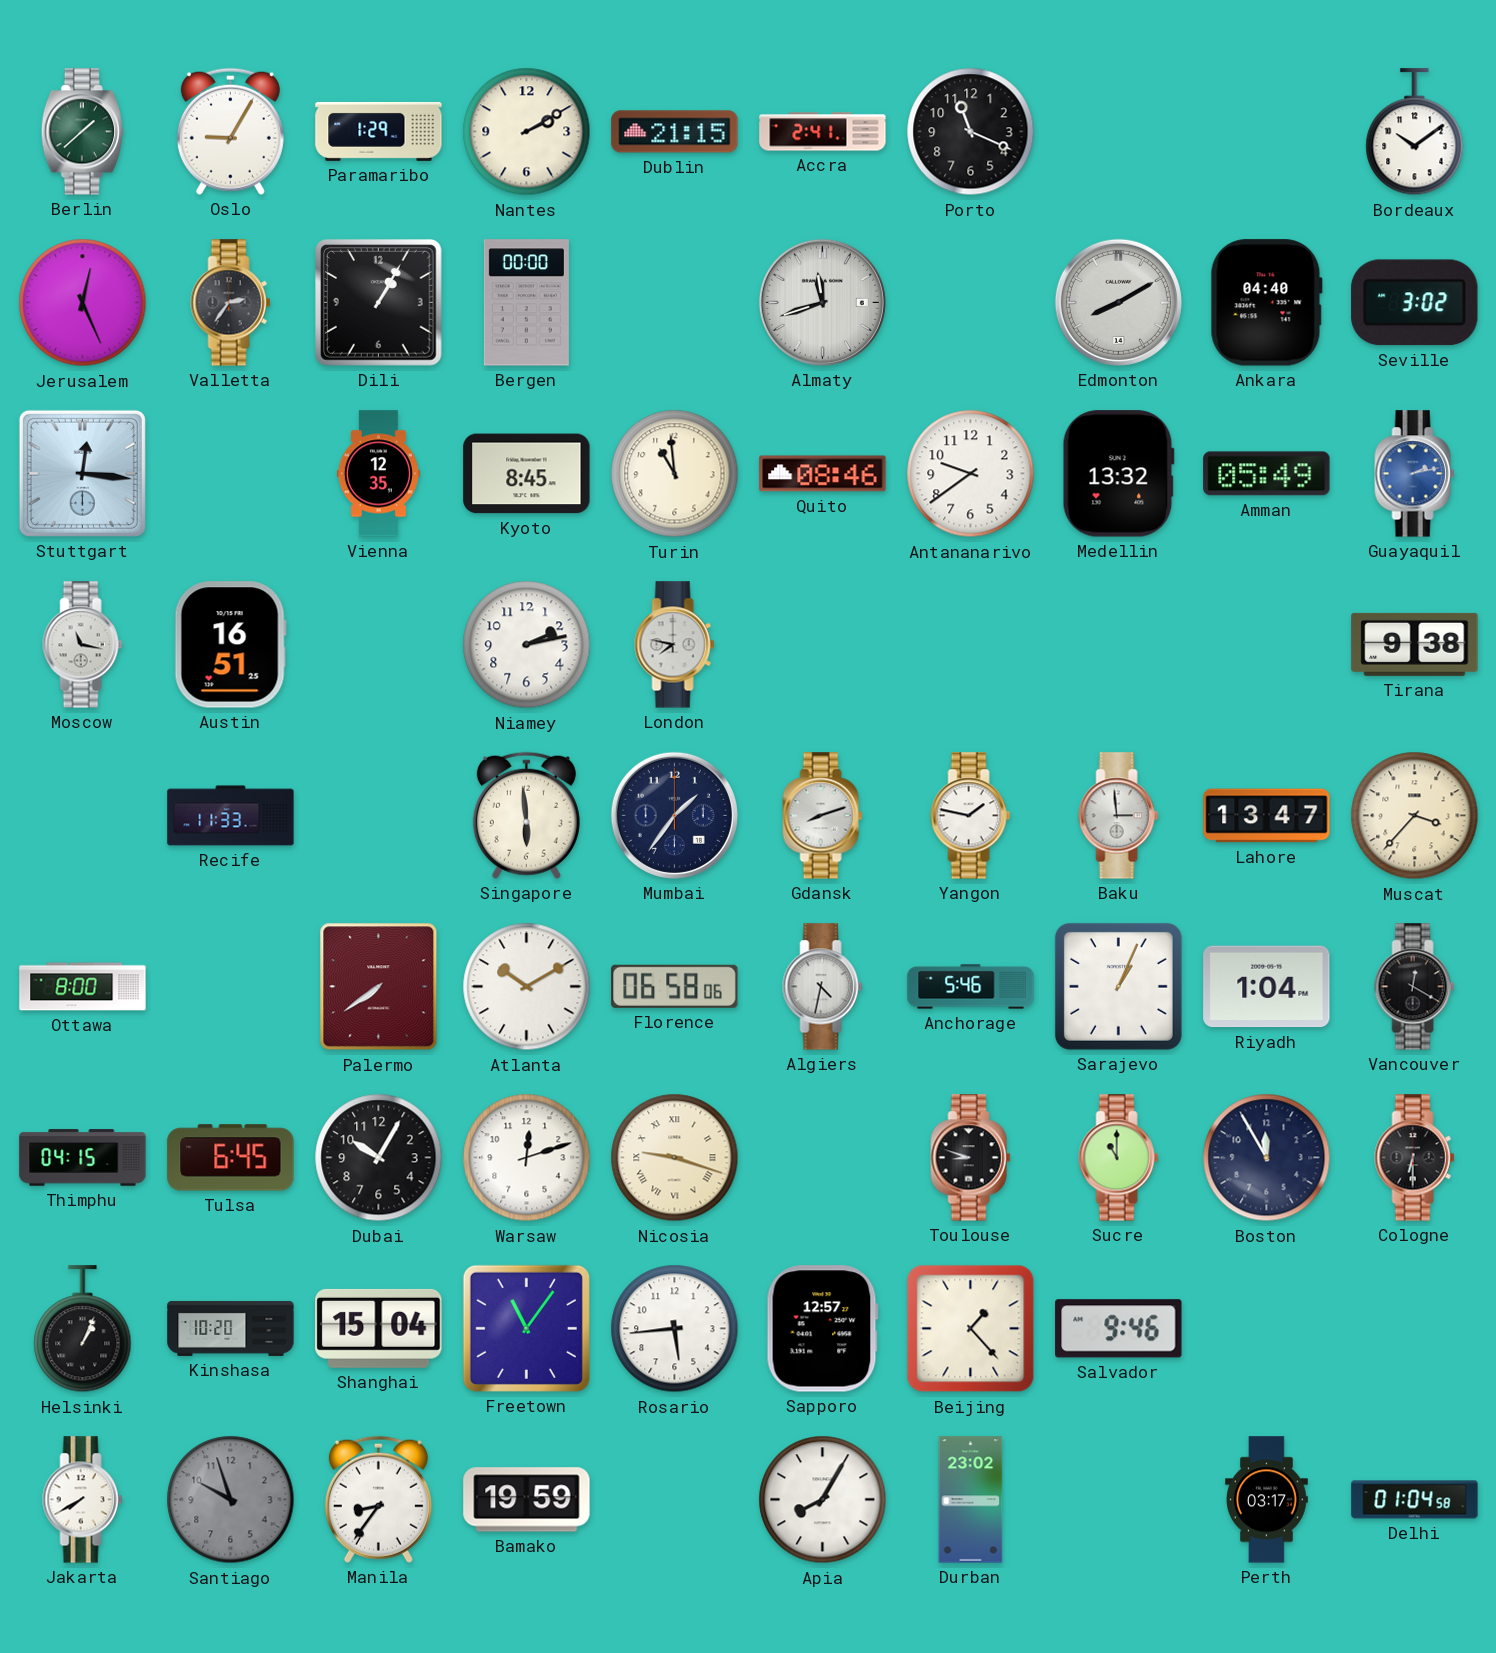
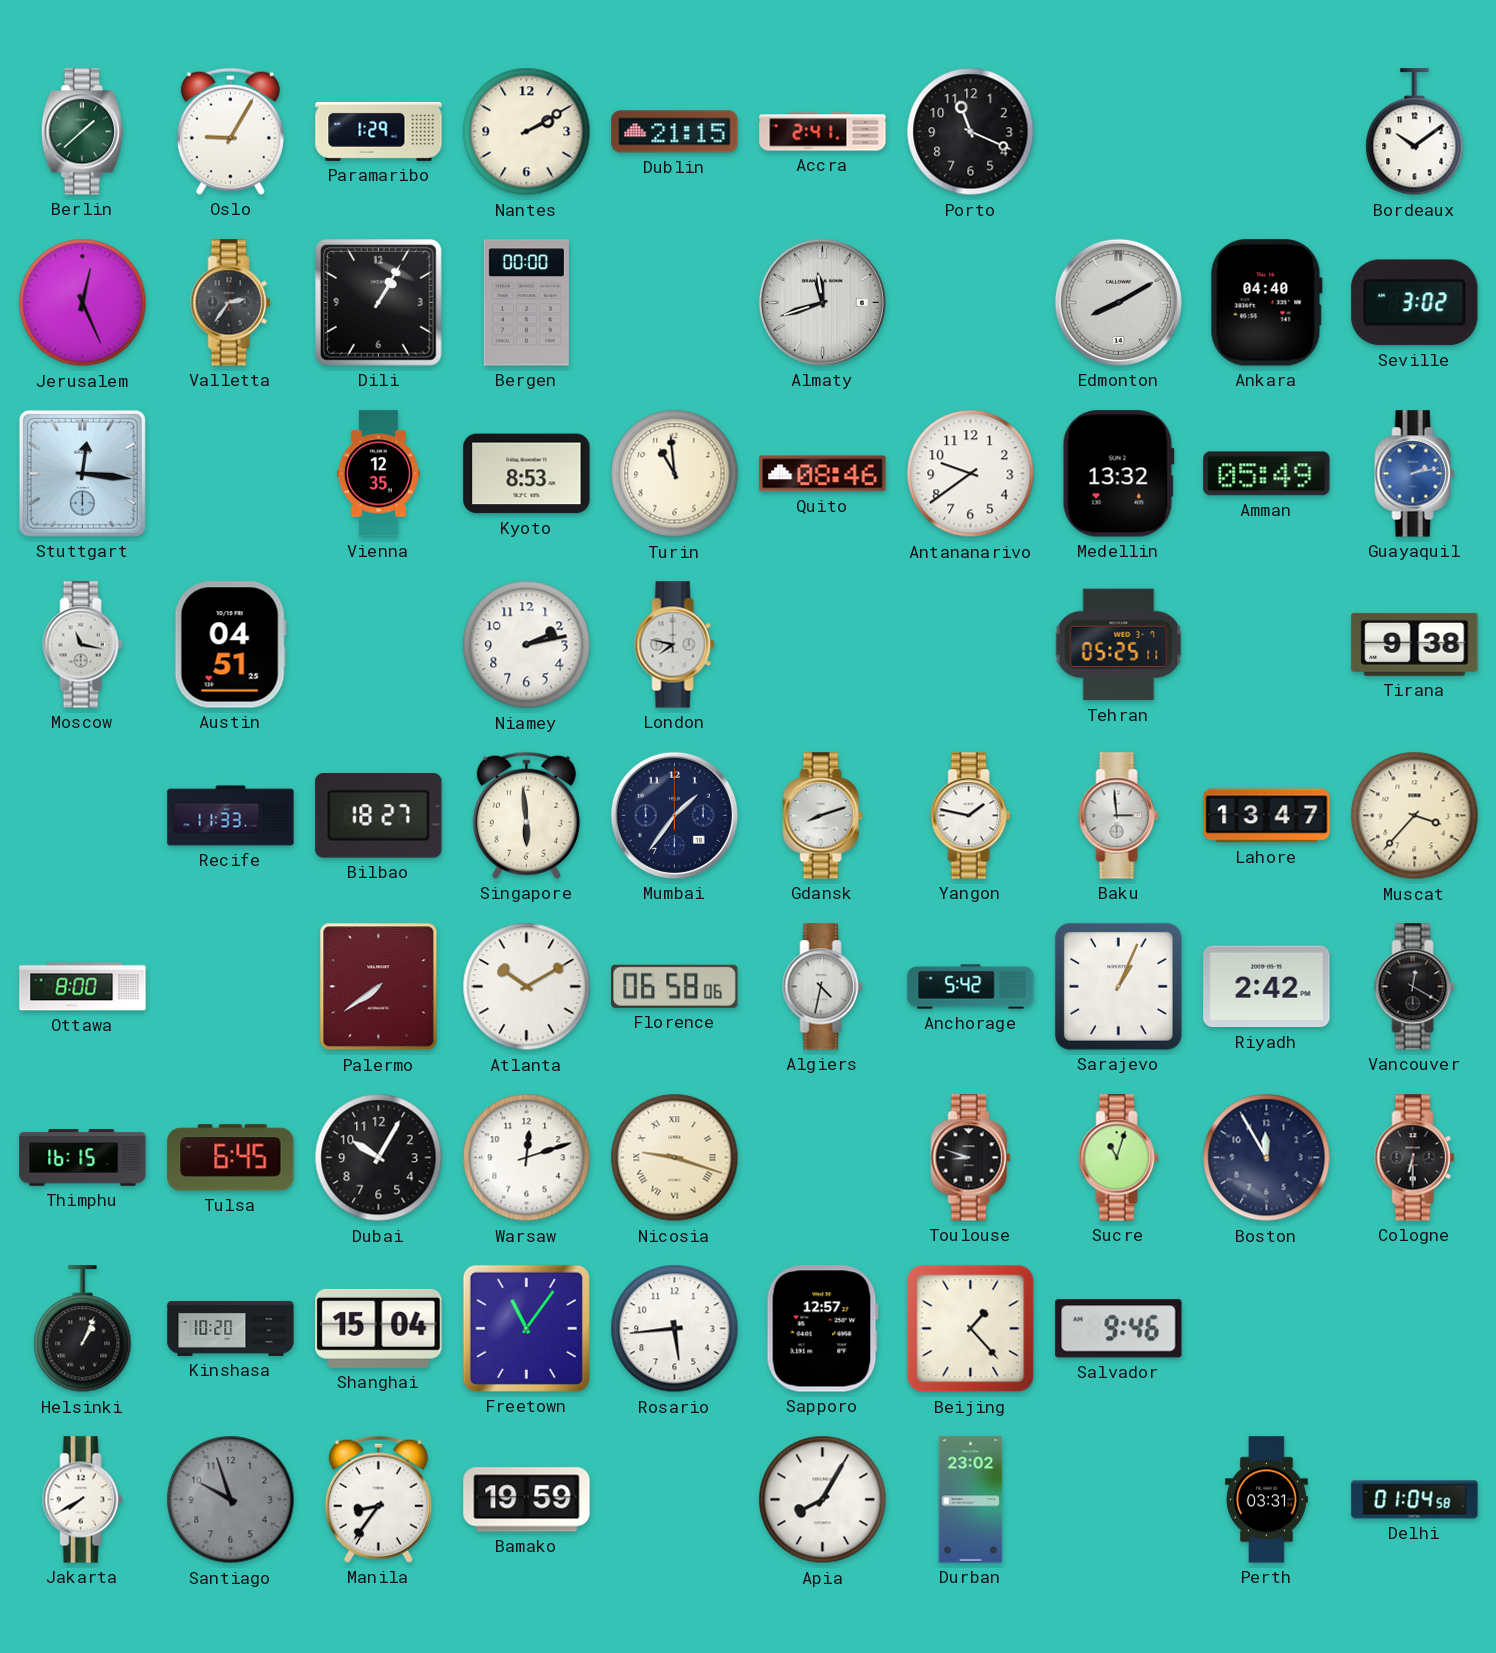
Kyoto: 8:45 -> 8:53
Austin: 16:51 -> 04:51
Tehran: none -> 05:25
Bilbao: none -> 18:27
Anchorage: 5:46 -> 5:42
Riyadh: 1:04 -> 2:42
Thimphu: 04:15 -> 16:15
Sucre: 11:00 -> 11:03
Perth: 03:17 -> 03:31
